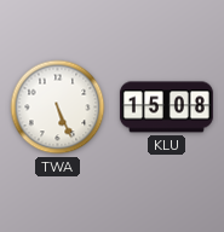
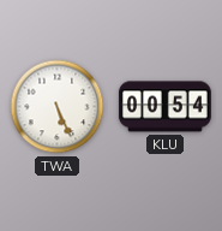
KLU: 15:08 -> 00:54
